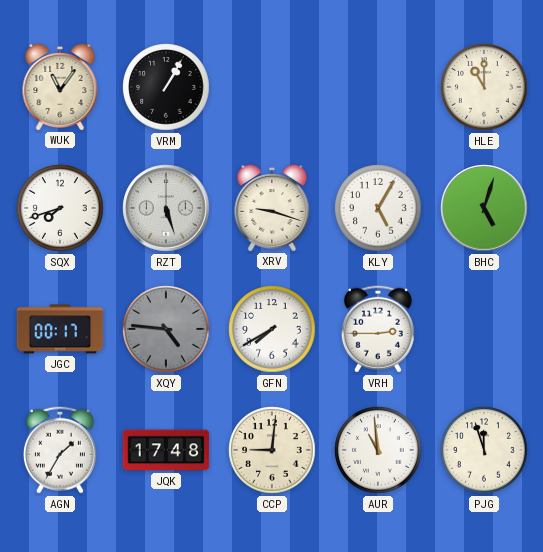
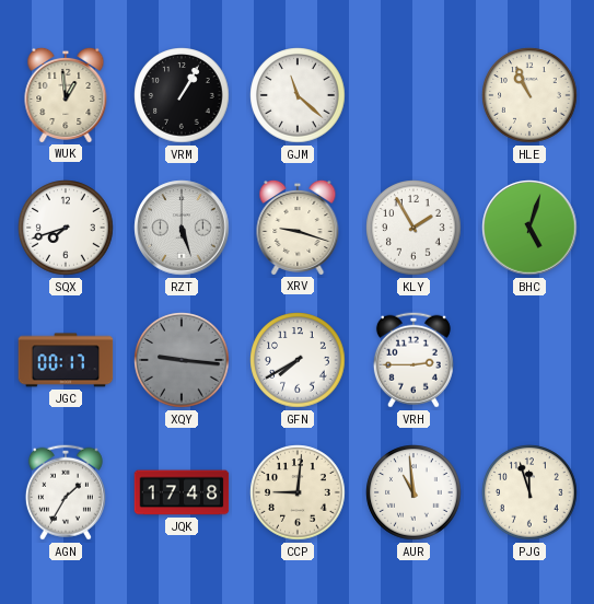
WUK: 11:06 -> 12:59
GJM: none -> 11:22
HLE: 11:00 -> 10:56
KLY: 5:05 -> 1:55
XQY: 4:46 -> 9:16
